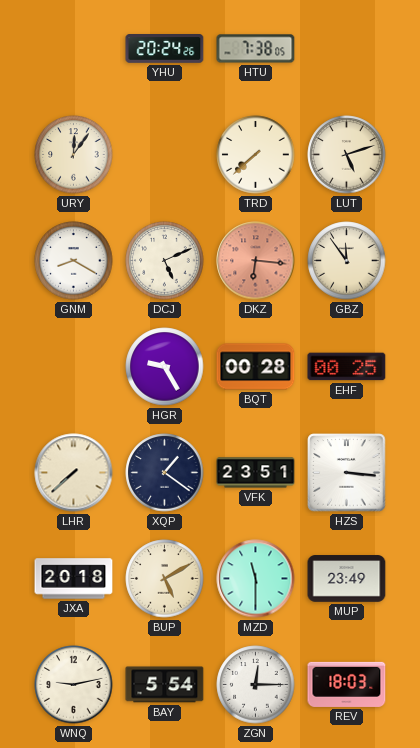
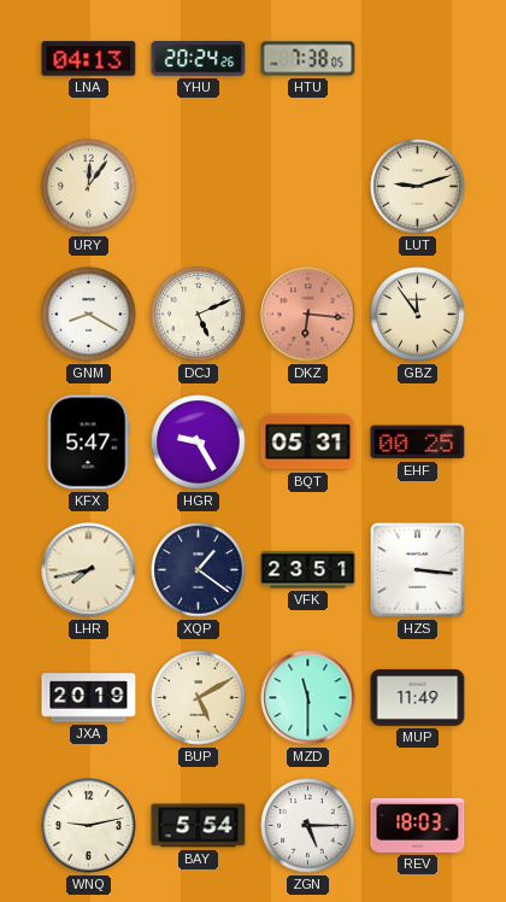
LNA: none -> 04:13
TRD: 7:38 -> none
LUT: 5:12 -> 9:12
KFX: none -> 5:47
BQT: 00:28 -> 05:31
LHR: 7:38 -> 7:43
JXA: 20:18 -> 20:19
MUP: 23:49 -> 11:49
ZGN: 12:15 -> 5:15
